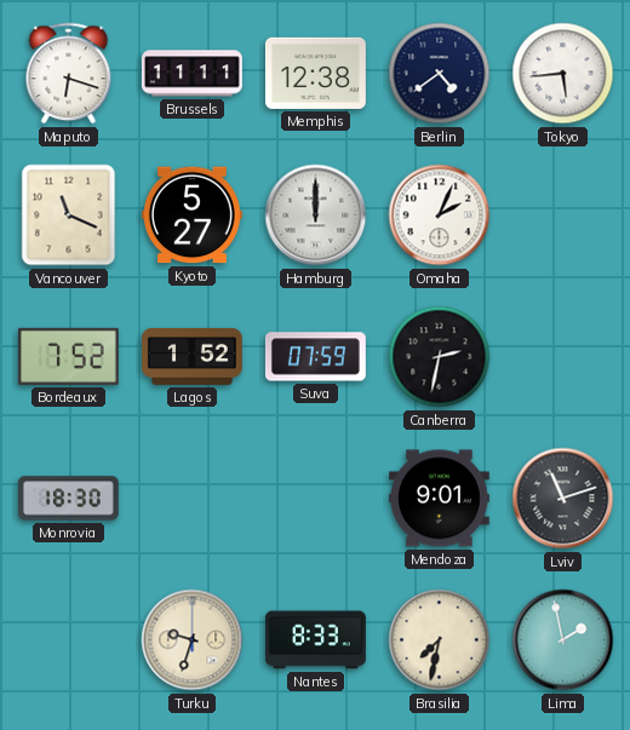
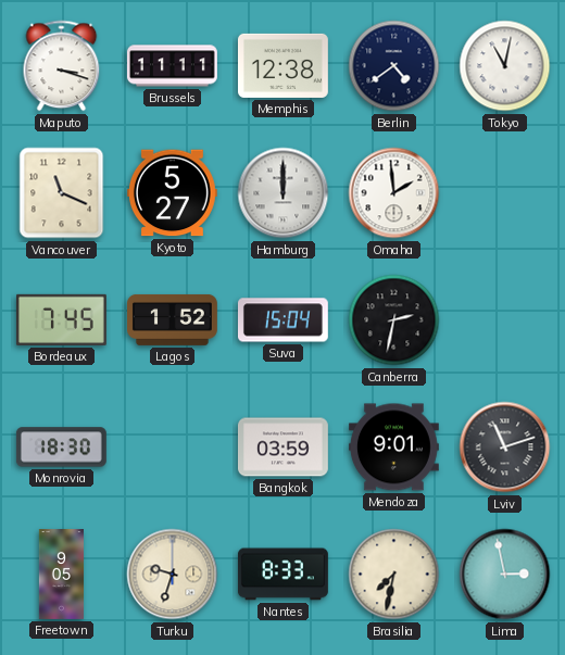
Maputo: 6:18 -> 3:18
Tokyo: 5:44 -> 11:02
Omaha: 2:04 -> 1:59
Bordeaux: 7:52 -> 7:45
Suva: 07:59 -> 15:04
Bangkok: none -> 03:59
Freetown: none -> 9:05
Lima: 1:58 -> 2:58
